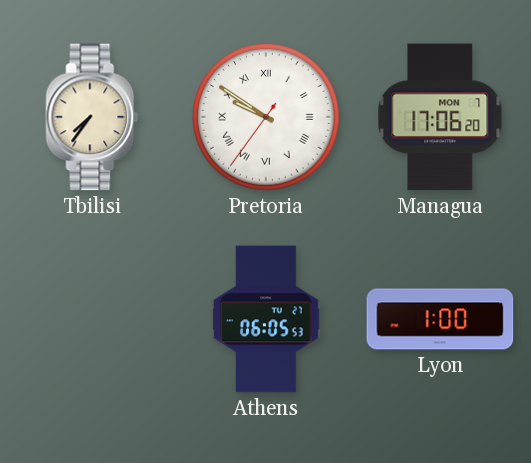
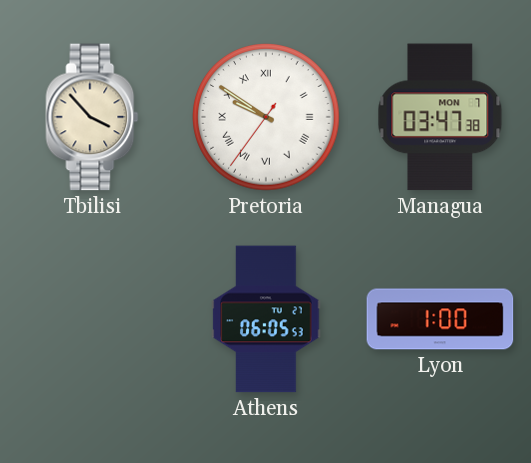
Tbilisi: 7:36 -> 3:53
Managua: 17:06 -> 03:47
